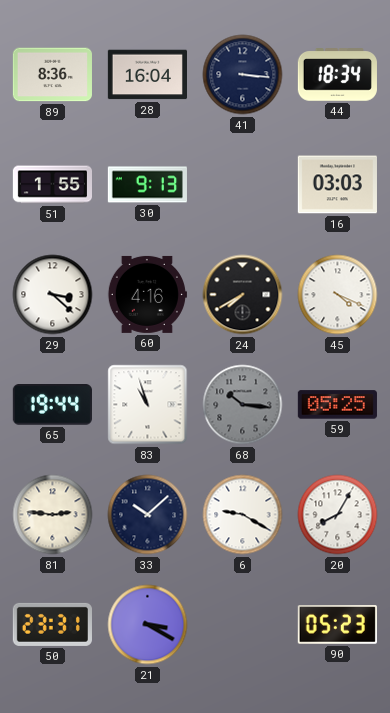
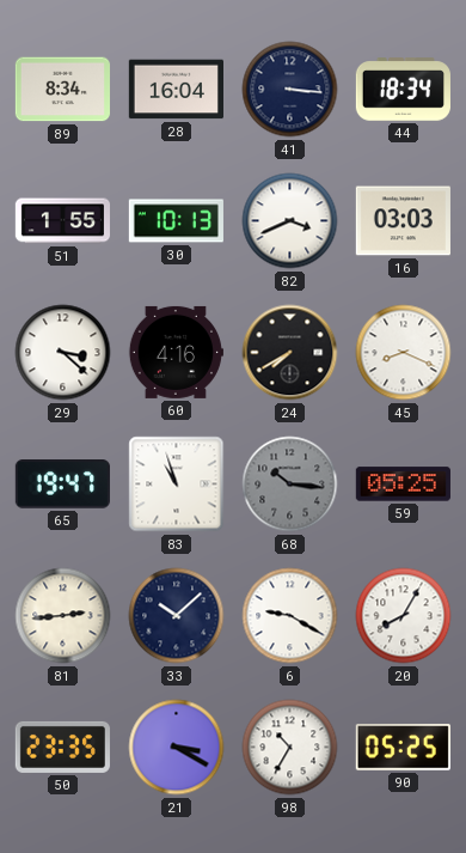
89: 8:36 -> 8:34
30: 9:13 -> 10:13
82: none -> 3:41
45: 4:19 -> 8:19
65: 19:44 -> 19:47
81: 2:46 -> 2:44
50: 23:31 -> 23:35
98: none -> 10:35
90: 05:23 -> 05:25
